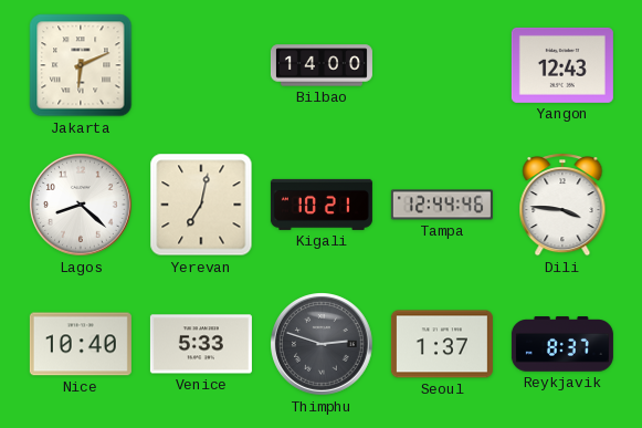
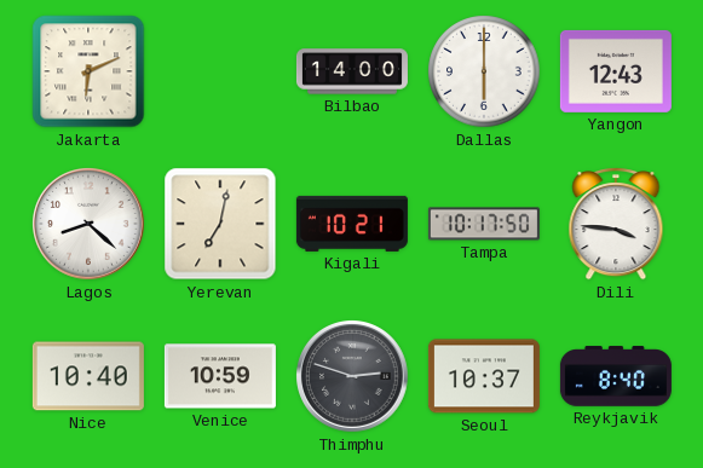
Dallas: none -> 6:00
Tampa: 12:44 -> 10:17
Venice: 5:33 -> 10:59
Seoul: 1:37 -> 10:37
Reykjavik: 8:37 -> 8:40
